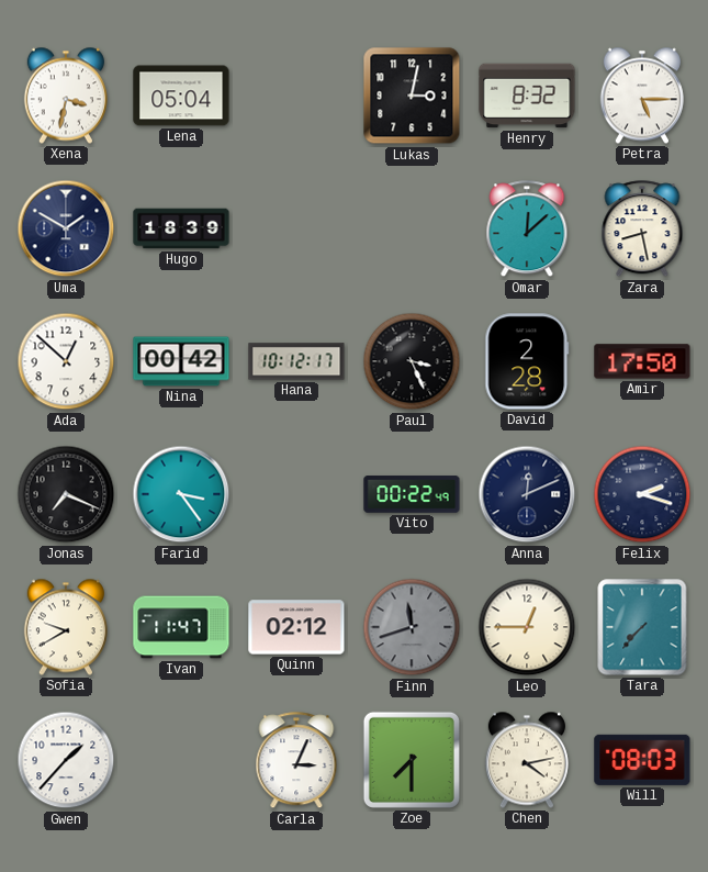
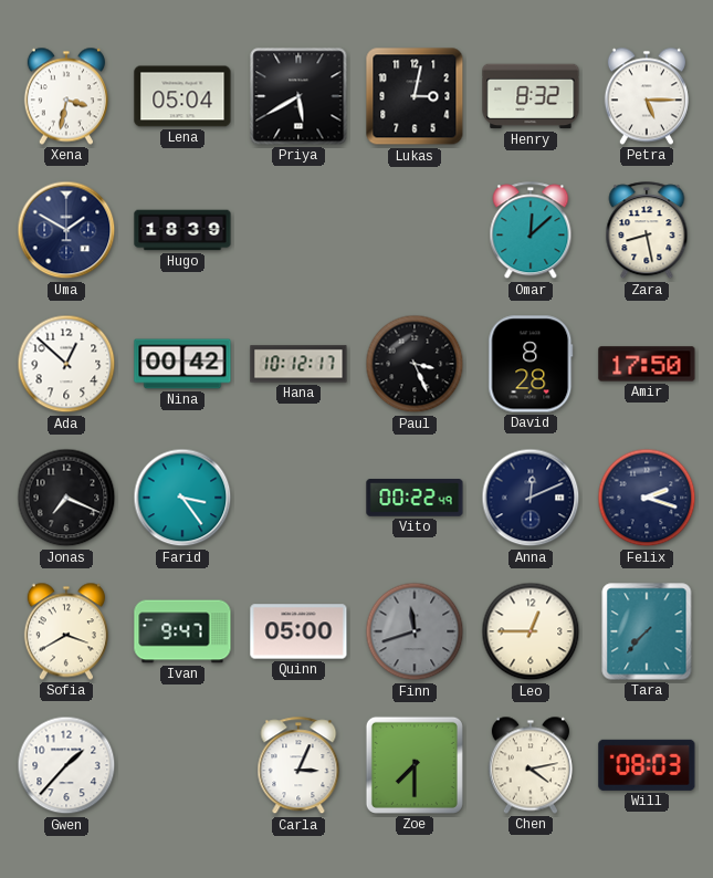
Priya: none -> 5:40
David: 2:28 -> 8:28
Sofia: 9:40 -> 3:40
Ivan: 11:47 -> 9:47
Quinn: 02:12 -> 05:00
